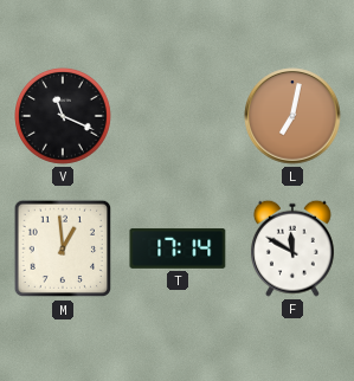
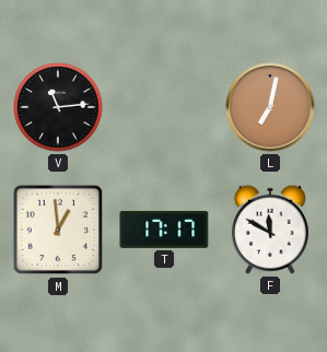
V: 11:19 -> 11:14
T: 17:14 -> 17:17
